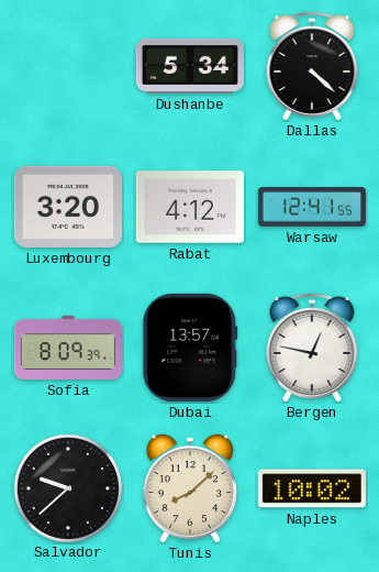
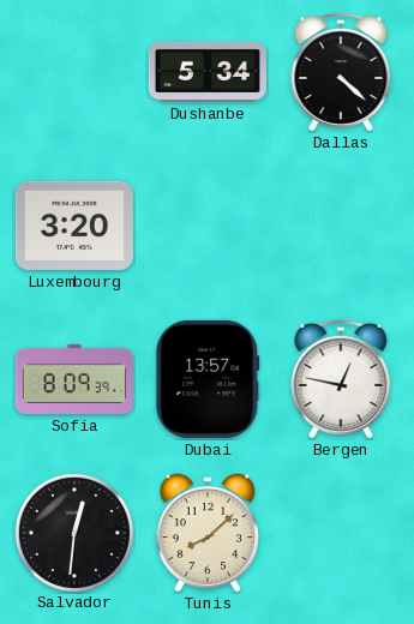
Rabat: 4:12 -> none
Warsaw: 12:41 -> none
Salvador: 9:38 -> 12:31
Naples: 10:02 -> none
